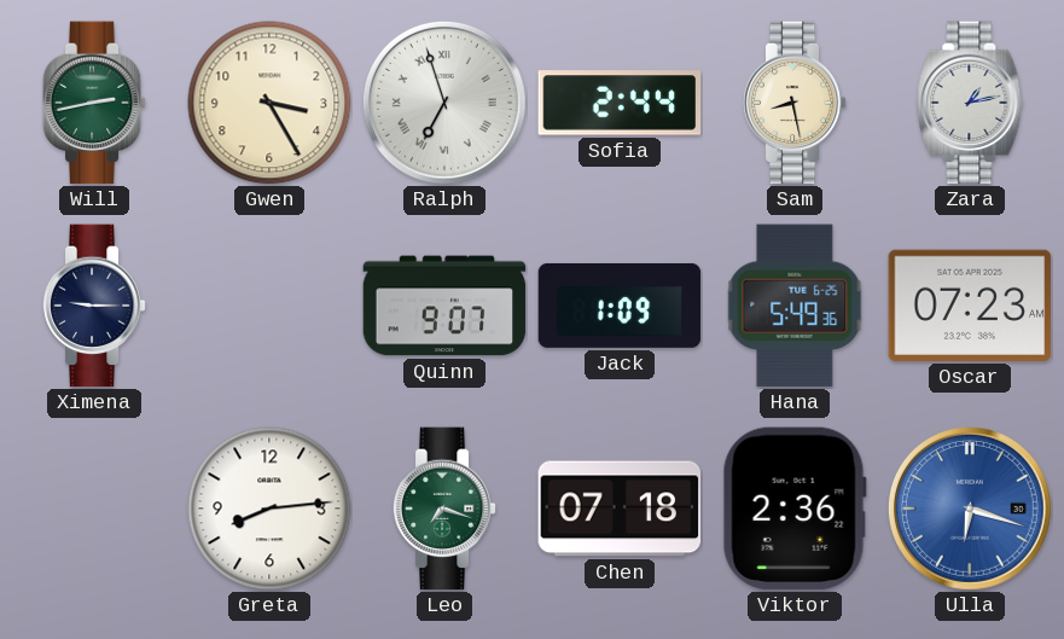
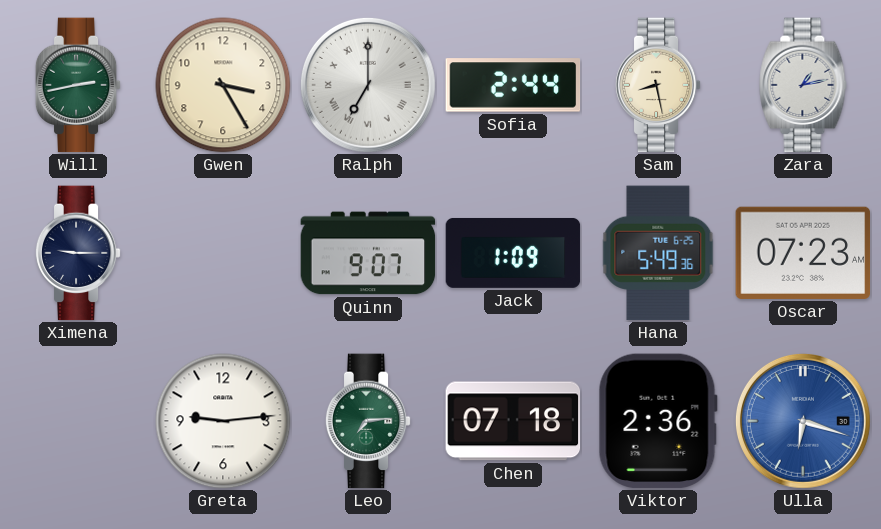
Ralph: 6:57 -> 7:00
Greta: 8:14 -> 9:14
Leo: 7:18 -> 7:14
